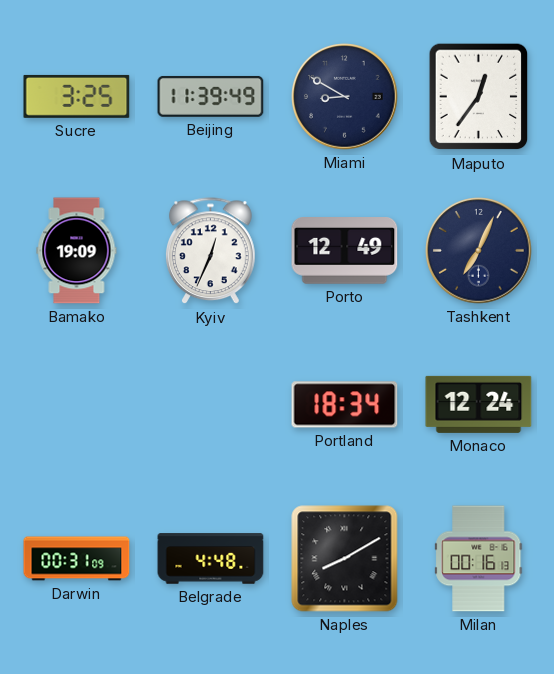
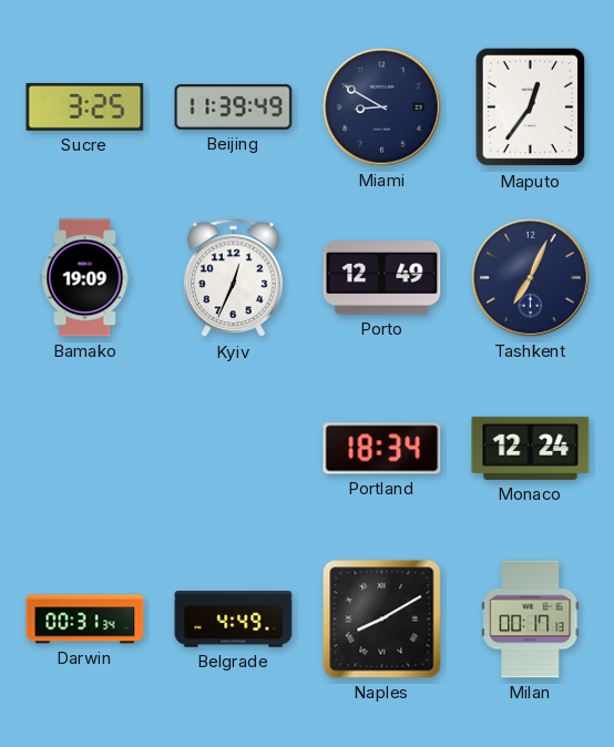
Darwin: 00:31:09 -> 00:31:34
Belgrade: 4:48 -> 4:49
Milan: 00:16 -> 00:17
